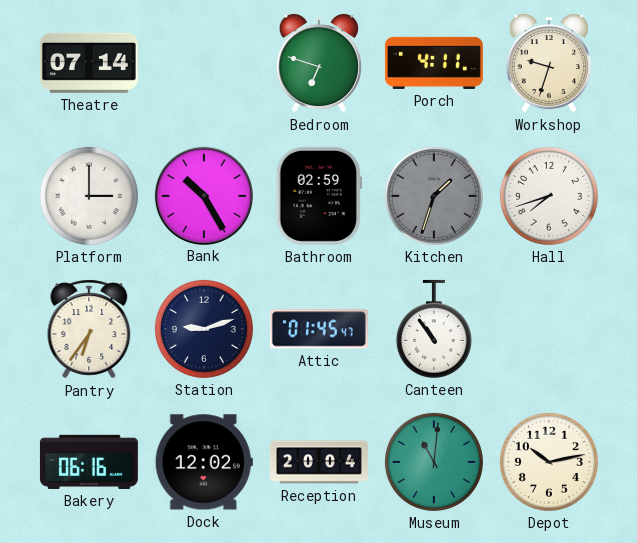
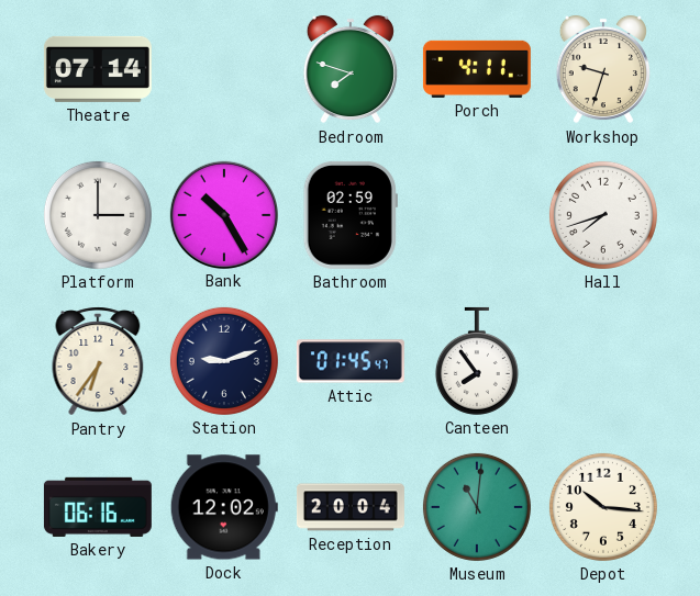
Bedroom: 6:48 -> 7:48
Kitchen: 1:33 -> none
Canteen: 10:54 -> 7:54
Depot: 10:13 -> 10:16
